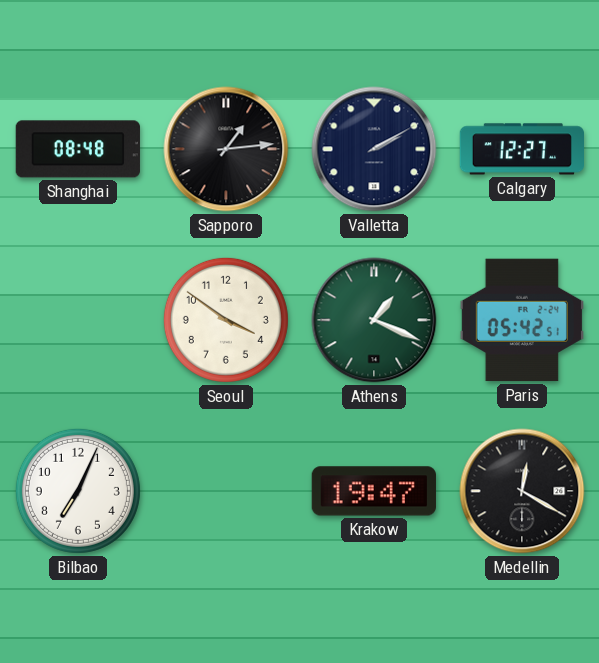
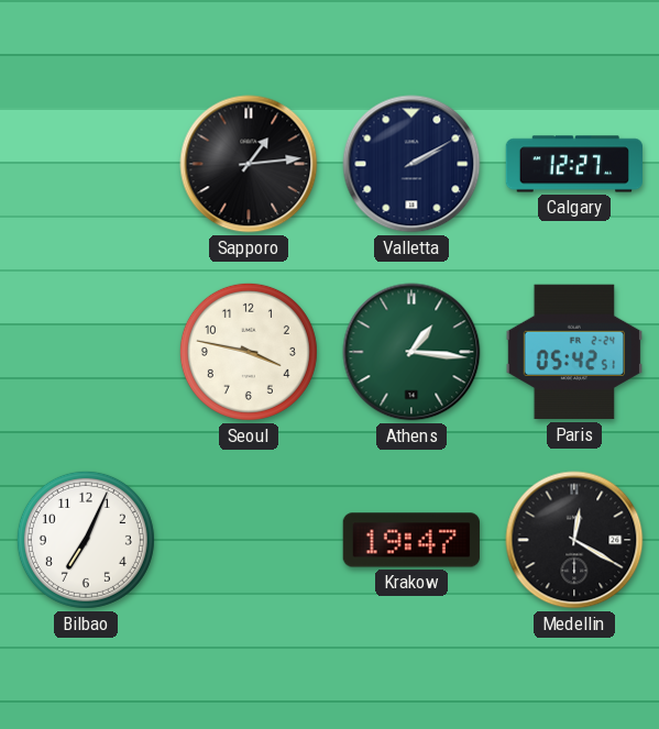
Shanghai: 08:48 -> none
Seoul: 3:51 -> 3:47
Athens: 1:19 -> 1:16
